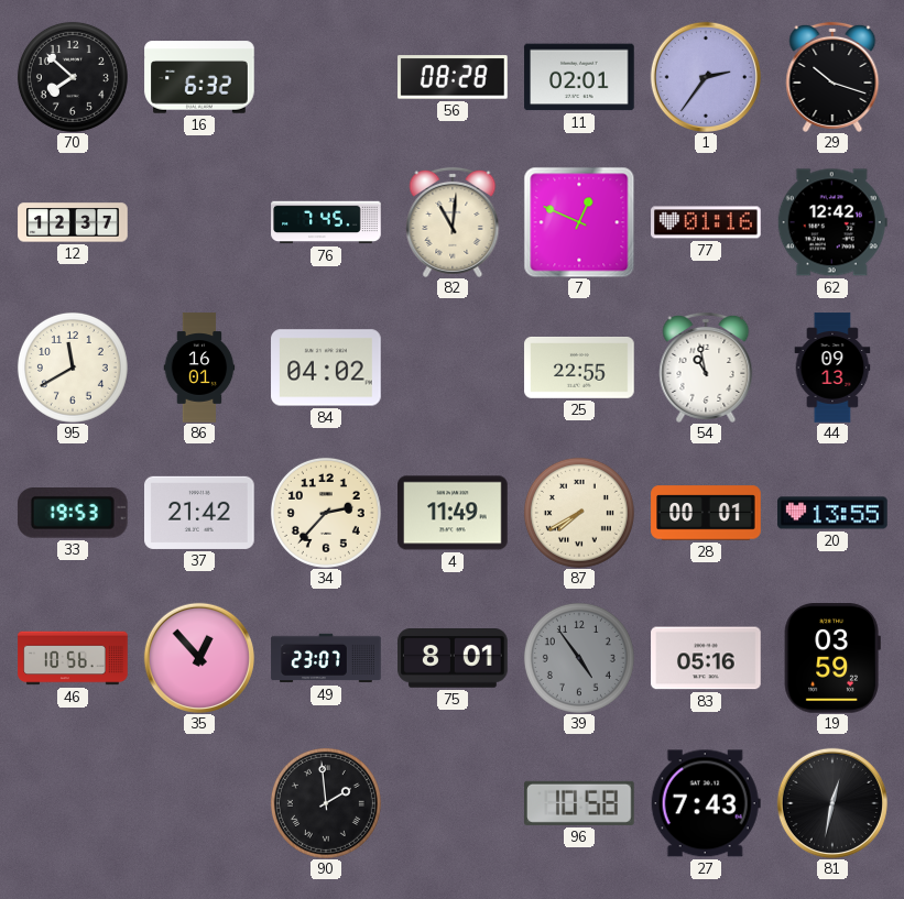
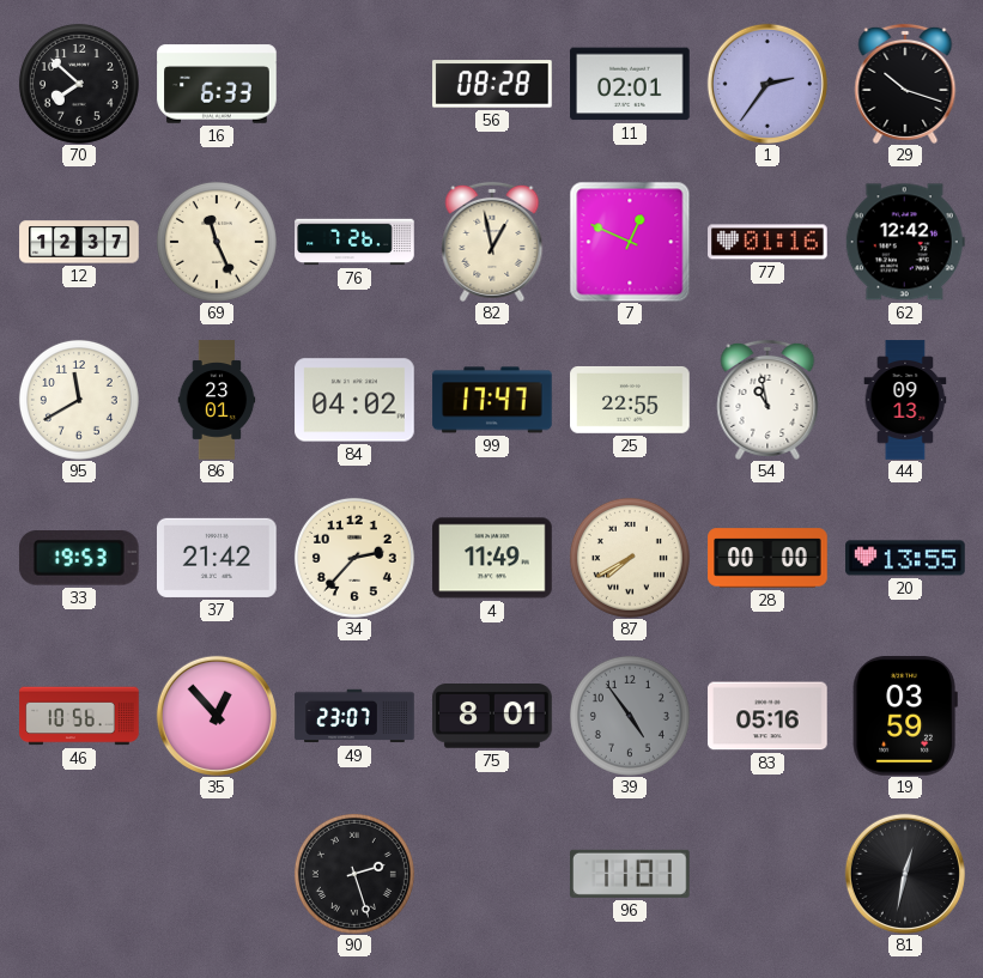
16: 6:32 -> 6:33
69: none -> 11:26
76: 7:45 -> 7:26
82: 11:01 -> 12:58
86: 16:01 -> 23:01
99: none -> 17:47
28: 00:01 -> 00:00
90: 1:59 -> 2:27
96: 10:58 -> 11:01
27: 7:43 -> none
